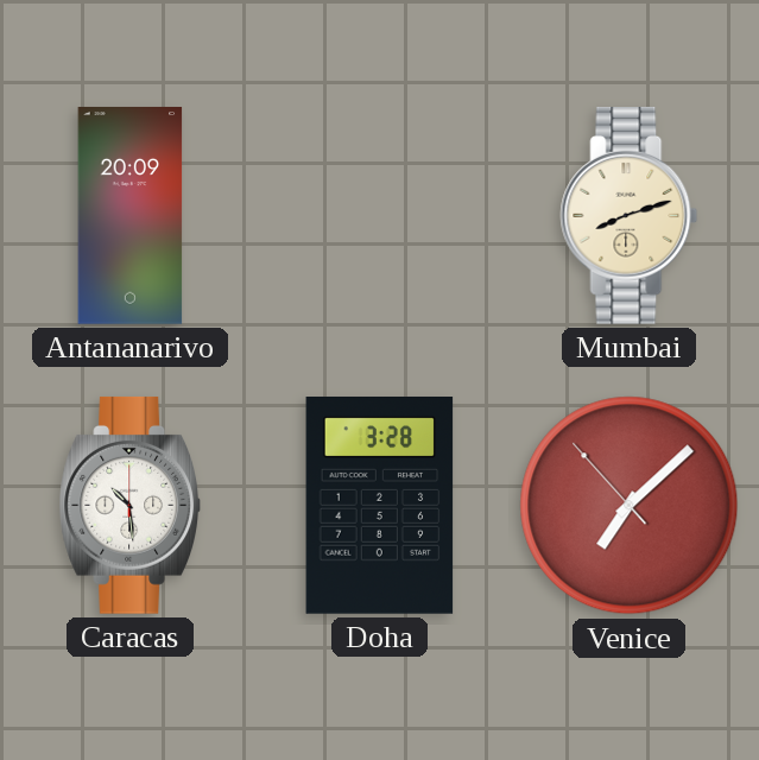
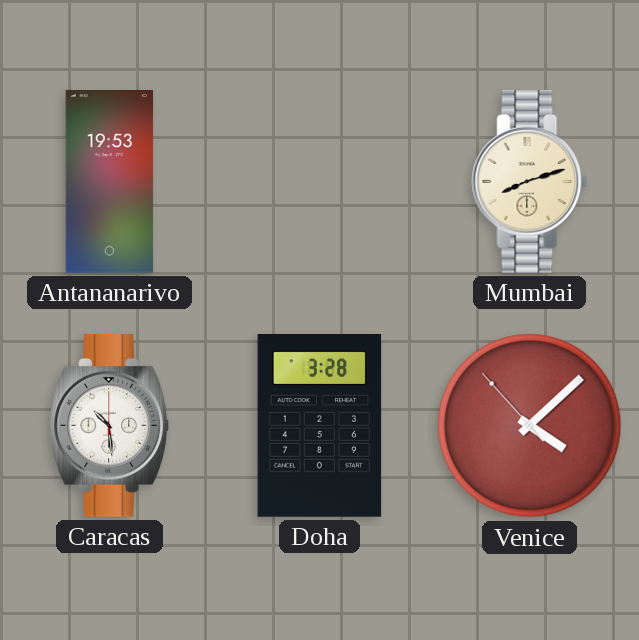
Antananarivo: 20:09 -> 19:53
Venice: 7:07 -> 4:07
